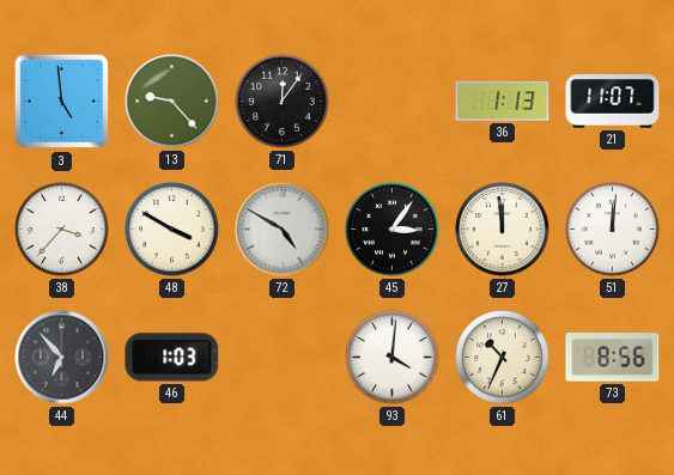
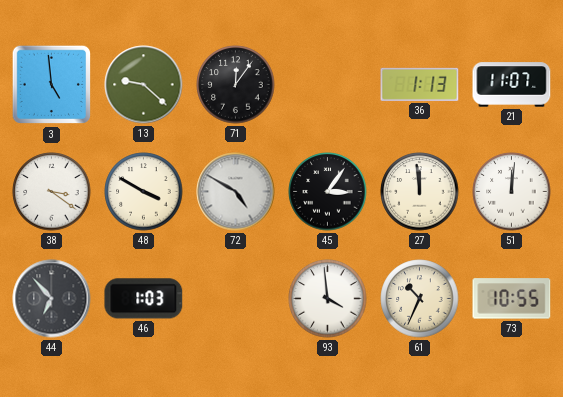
13: 9:23 -> 9:22
38: 3:37 -> 3:21
93: 4:01 -> 3:59
73: 8:56 -> 10:55
